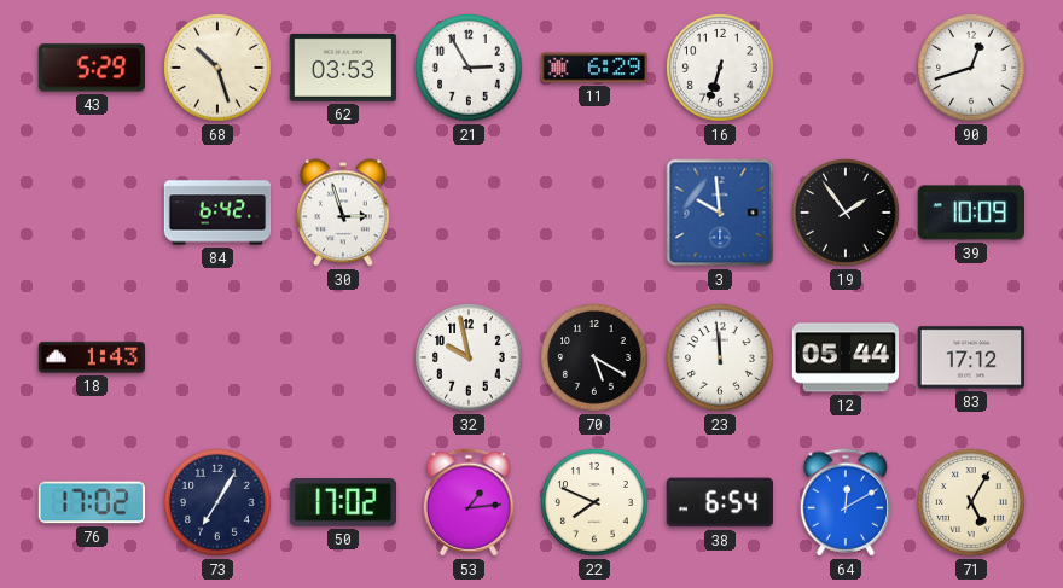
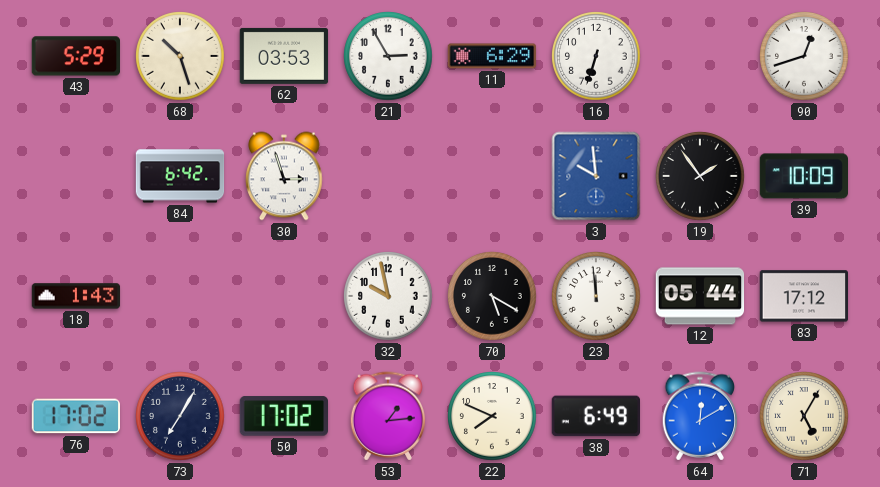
38: 6:54 -> 6:49
